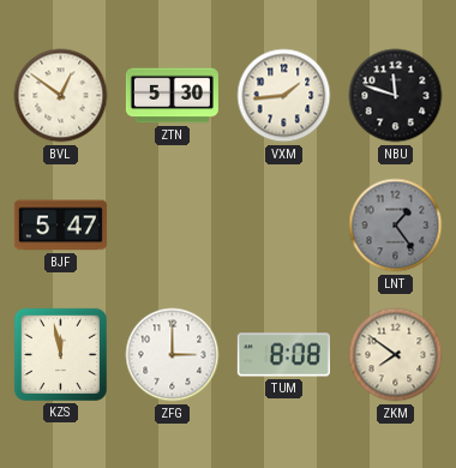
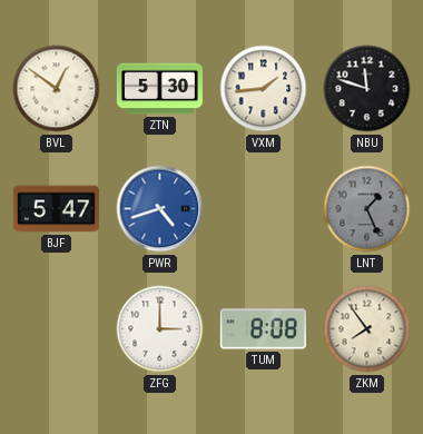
PWR: none -> 4:42
LNT: 1:24 -> 1:26
KZS: 11:58 -> none
ZKM: 7:51 -> 7:54
